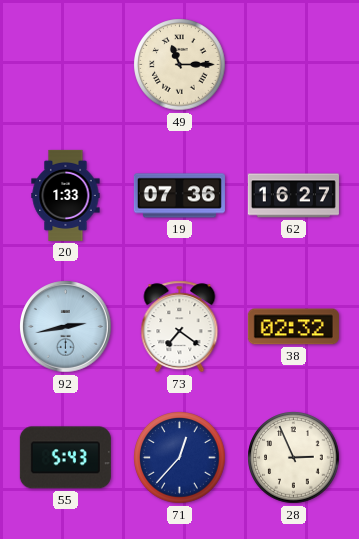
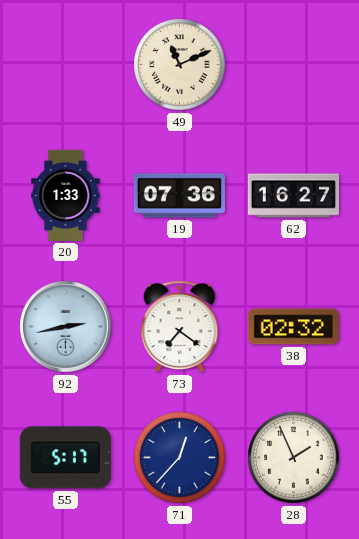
49: 11:15 -> 11:11
55: 5:43 -> 5:17
28: 2:56 -> 1:56
